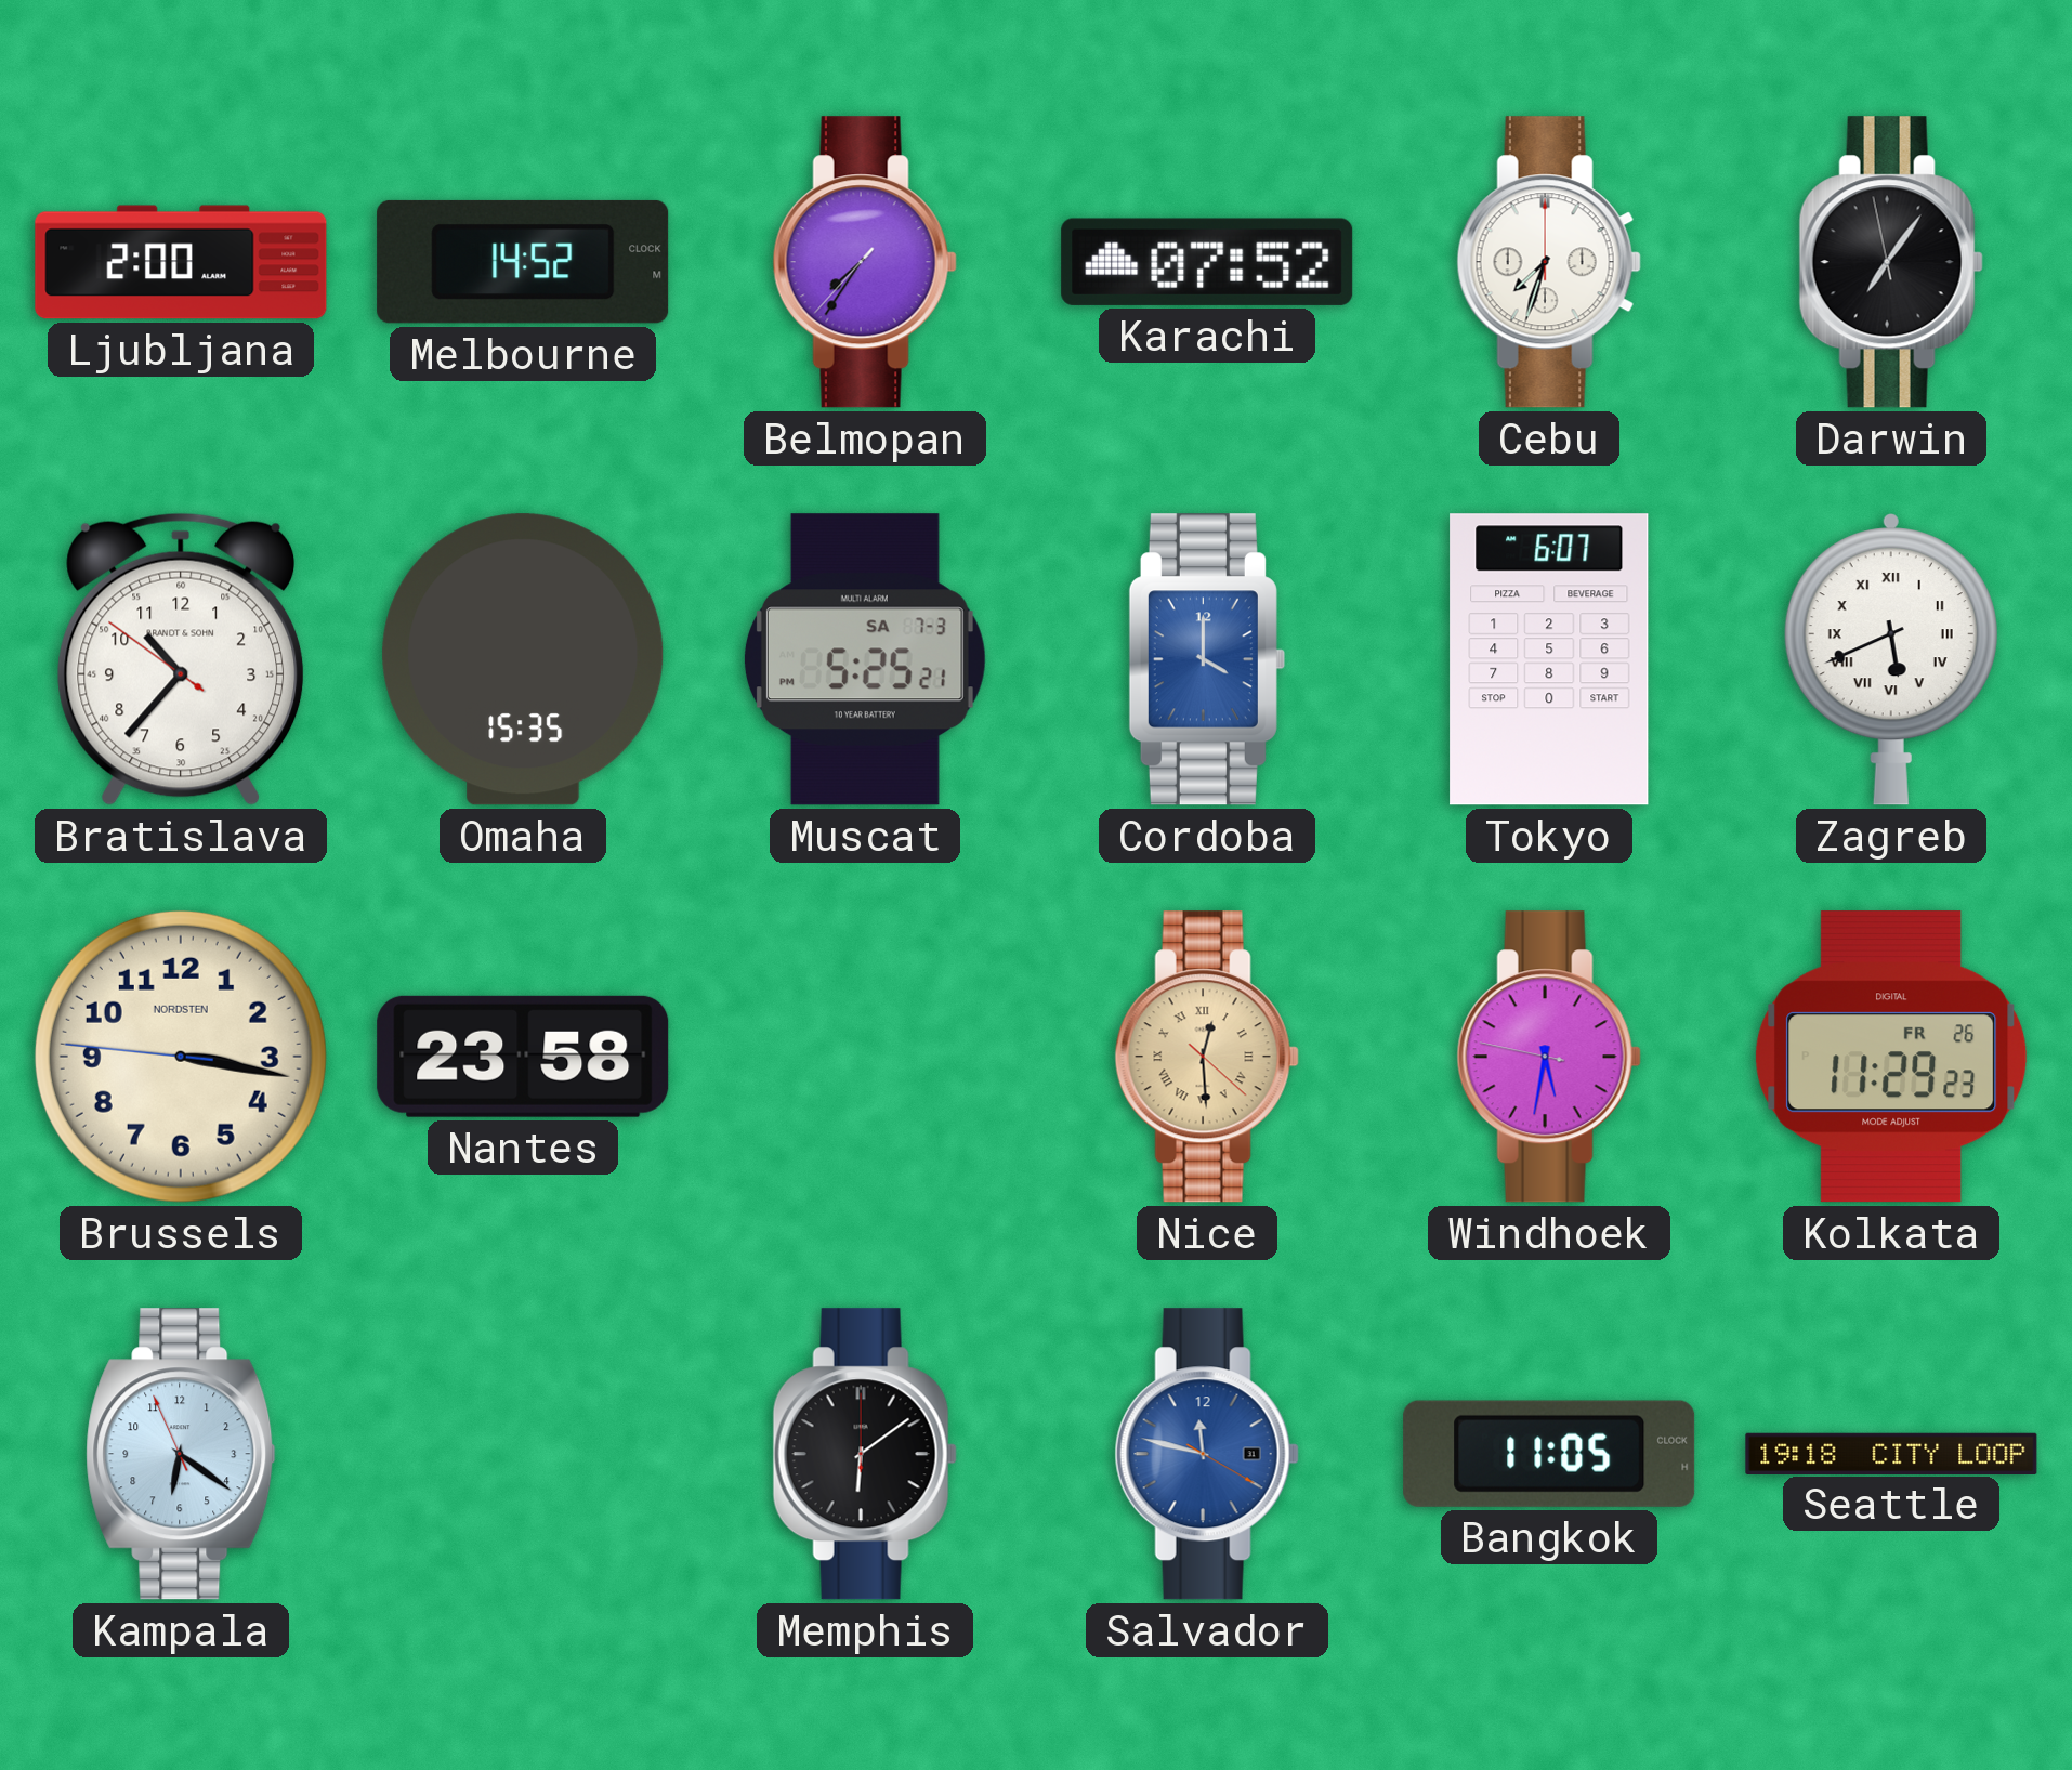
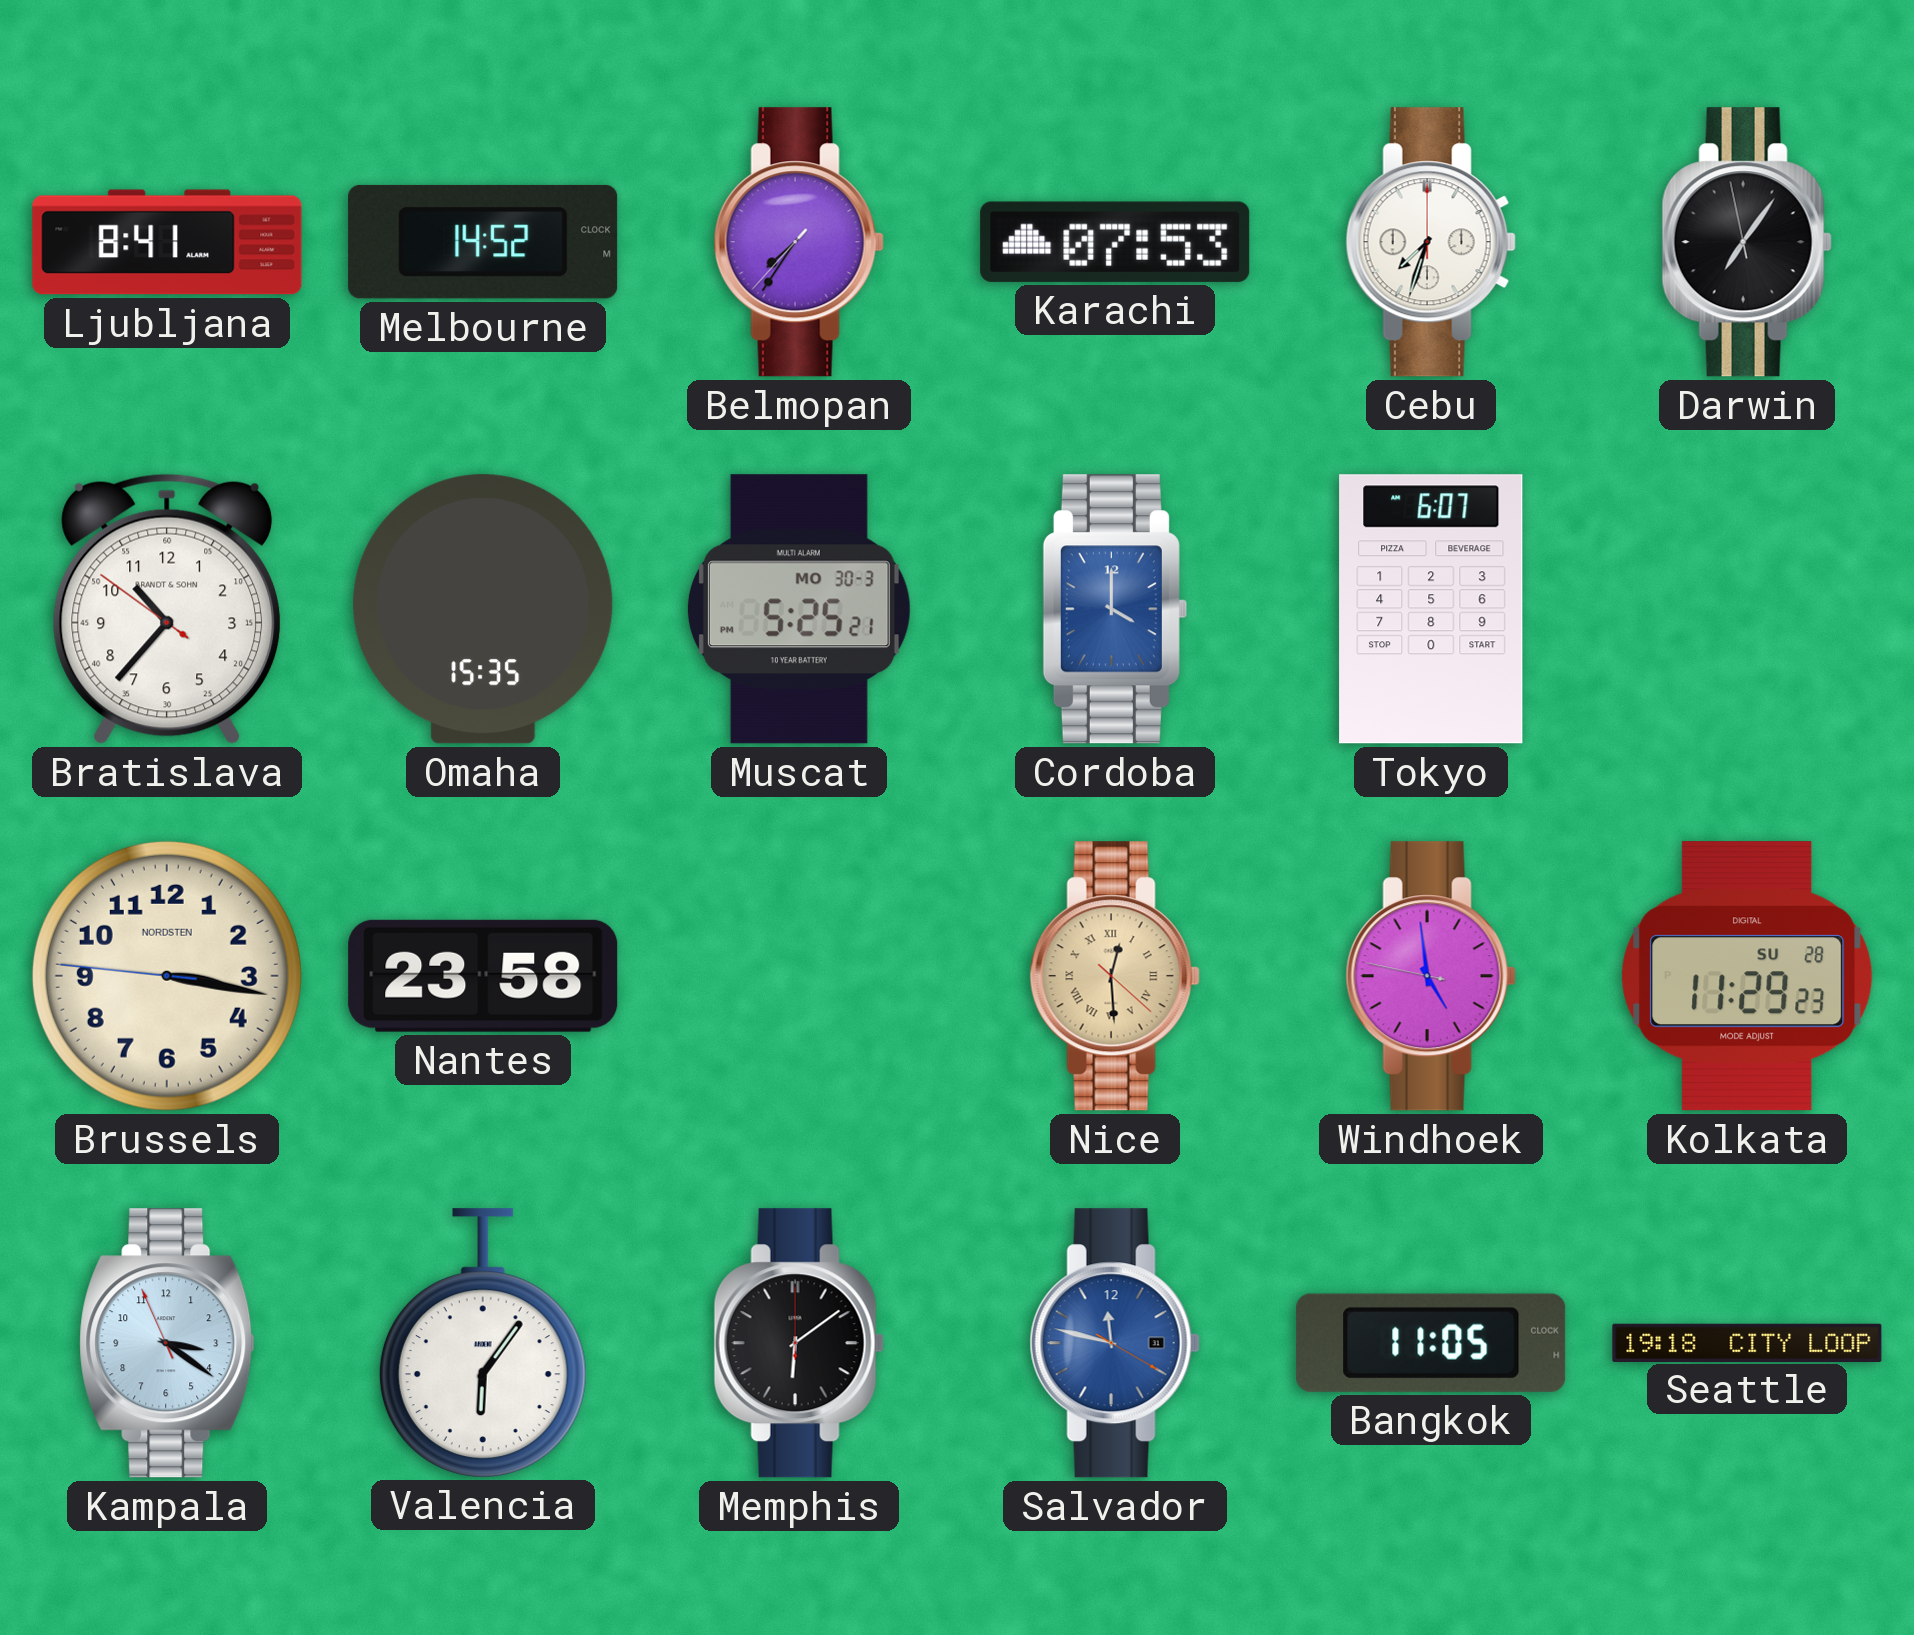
Ljubljana: 2:00 -> 8:41
Karachi: 07:52 -> 07:53
Muscat date: SA 7-3 -> MO 30-3
Zagreb: 5:41 -> none
Windhoek: 5:31 -> 4:58
Kolkata date: FR 26 -> SU 28
Kampala: 6:20 -> 3:20
Valencia: none -> 6:06
